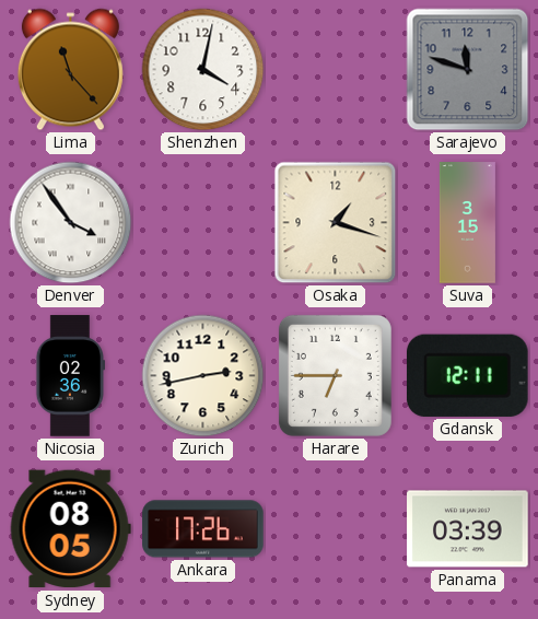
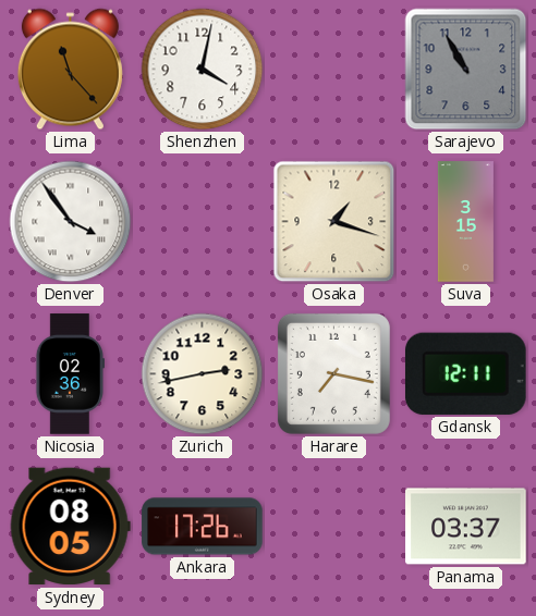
Sarajevo: 11:48 -> 10:55
Harare: 6:45 -> 7:17
Panama: 03:39 -> 03:37
